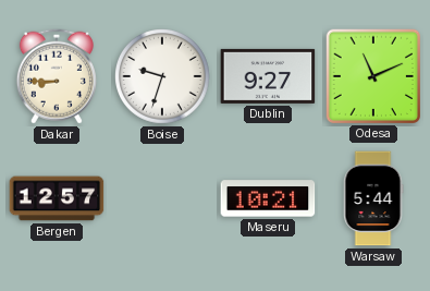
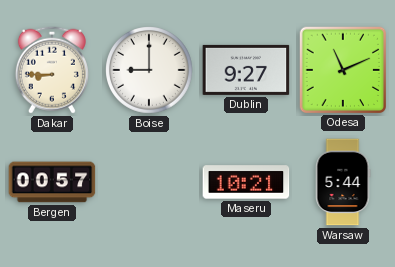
Boise: 9:33 -> 9:00
Bergen: 12:57 -> 00:57
